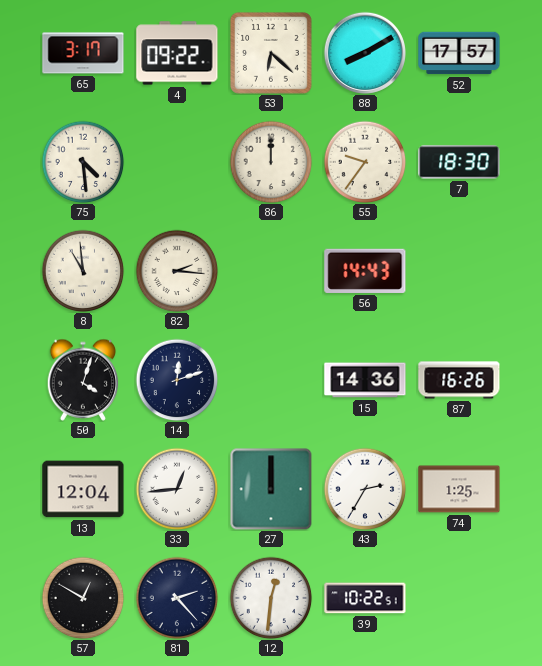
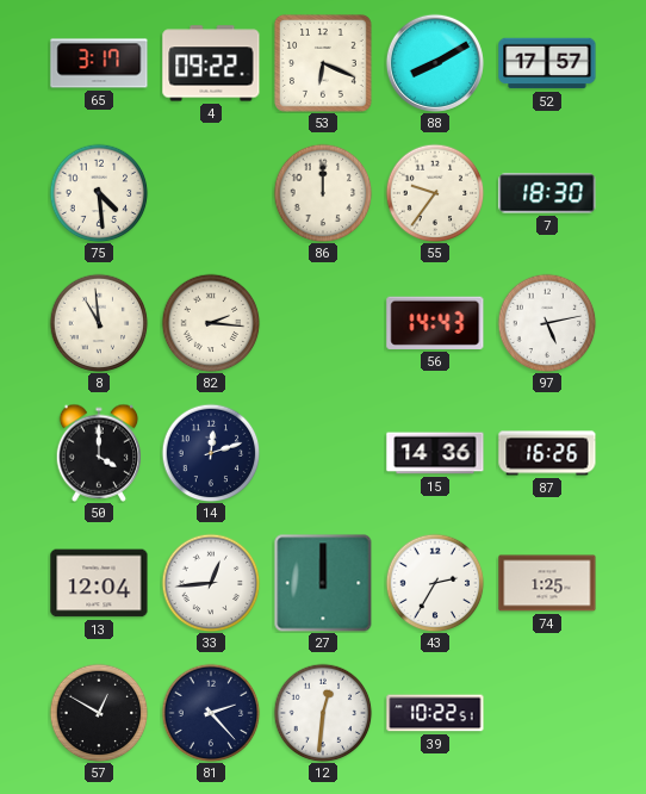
53: 6:22 -> 6:19
97: none -> 5:13
50: 4:03 -> 4:00
